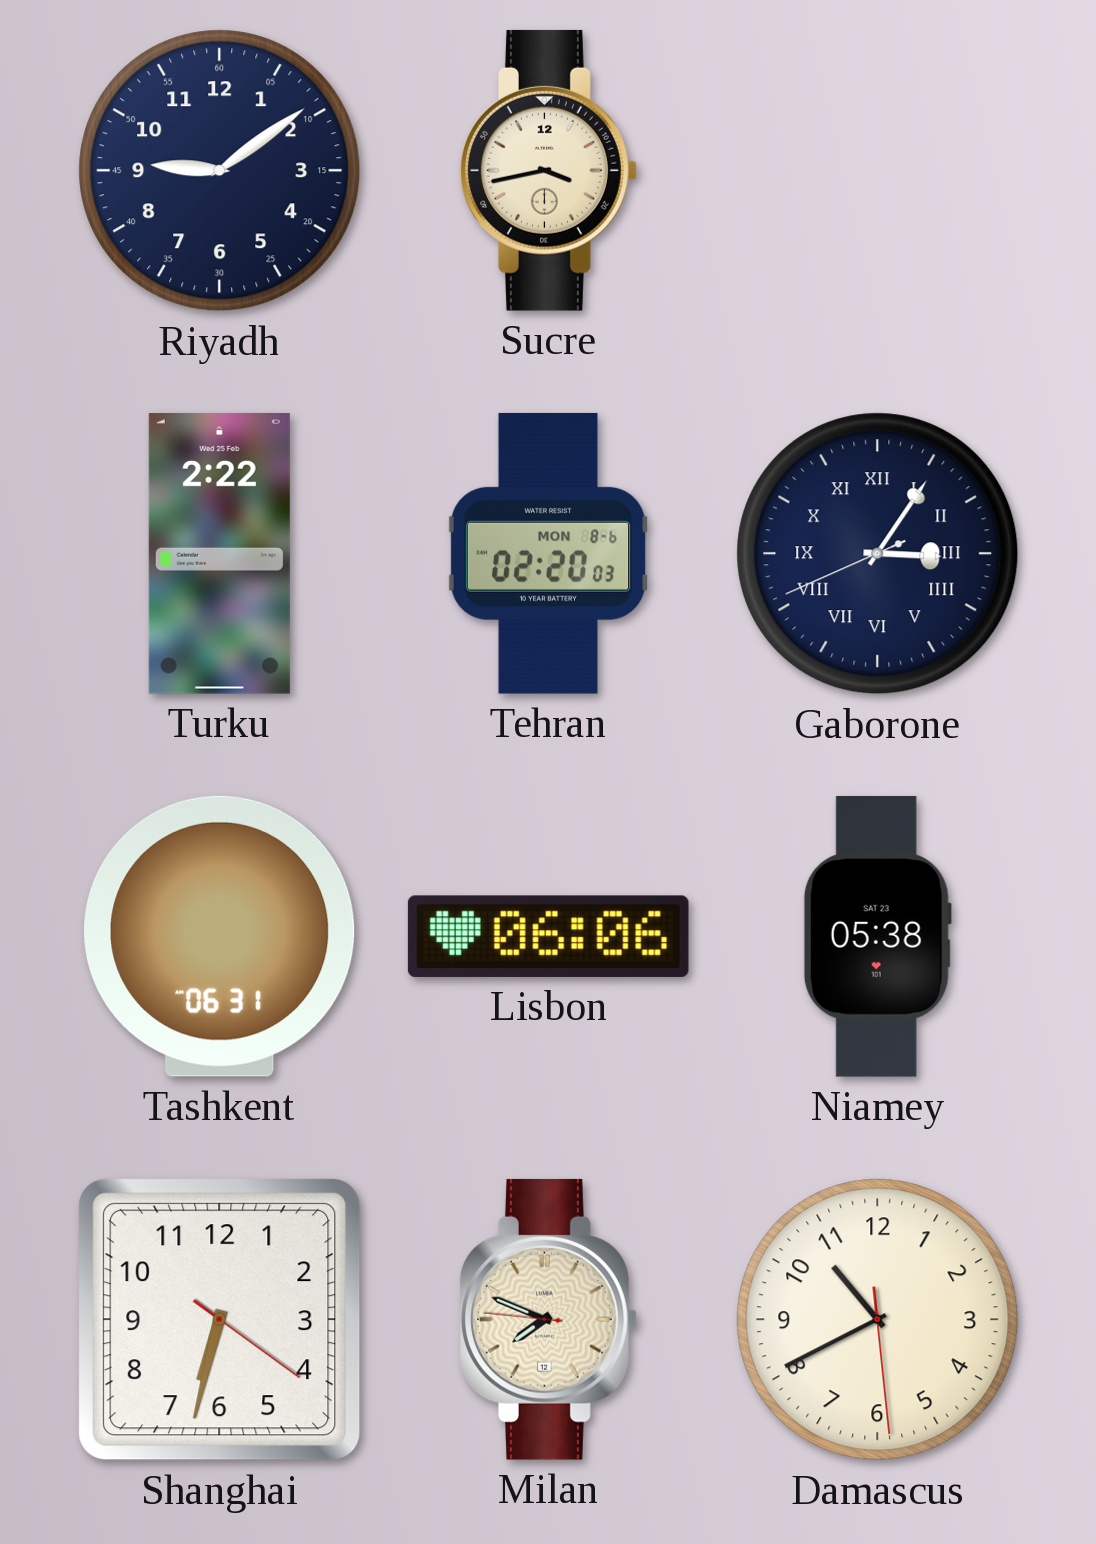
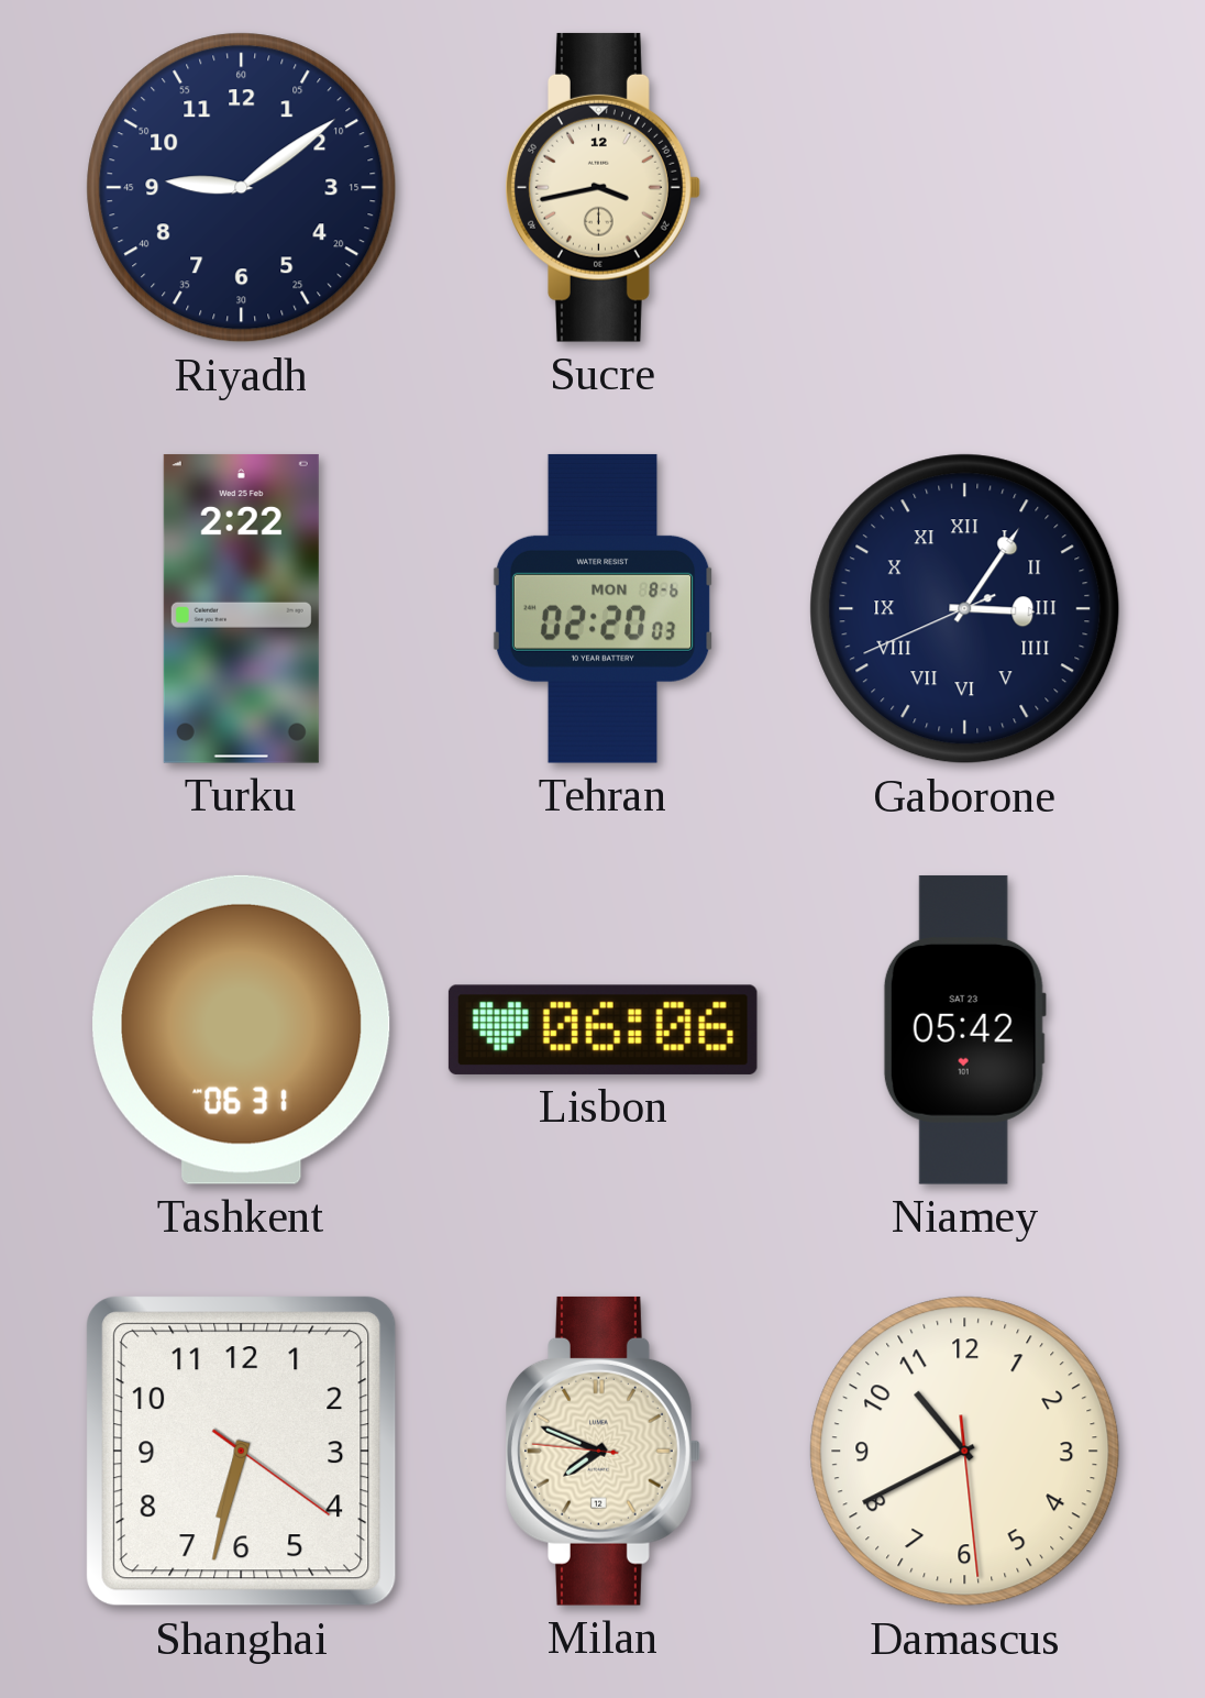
Niamey: 05:38 -> 05:42
